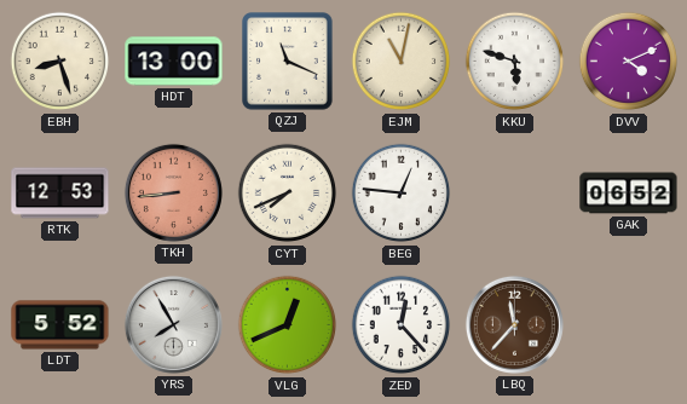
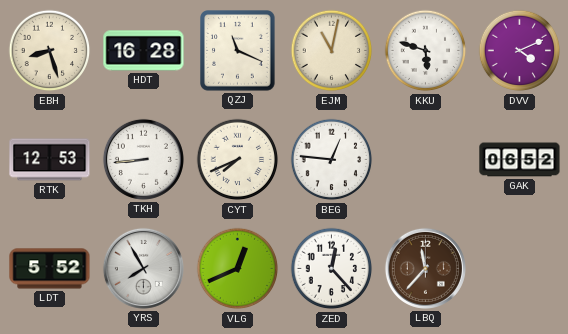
HDT: 13:00 -> 16:28
TKH dial: salmon -> white
